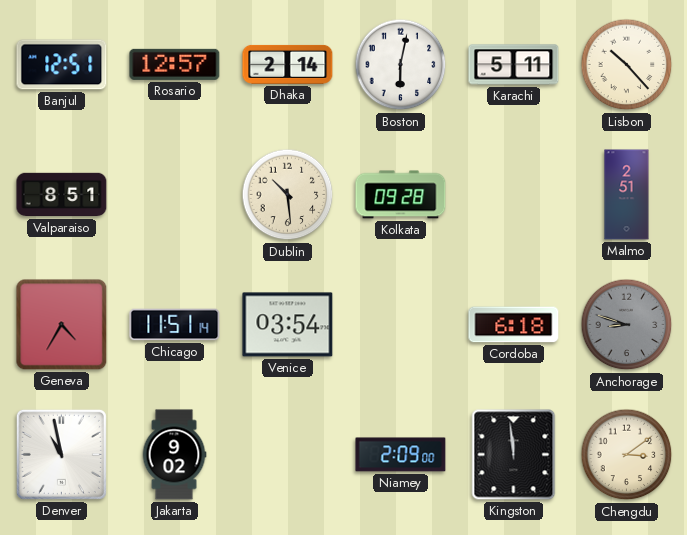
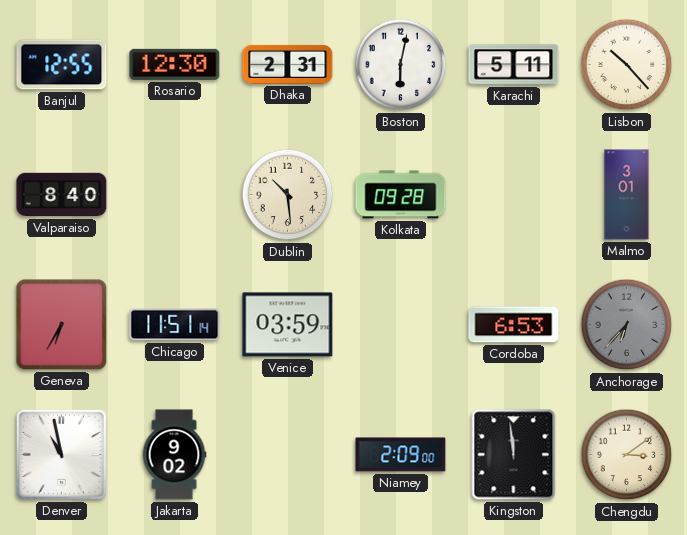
Banjul: 12:51 -> 12:55
Rosario: 12:57 -> 12:30
Dhaka: 2:14 -> 2:31
Valparaiso: 8:51 -> 8:40
Malmo: 2:51 -> 3:01
Geneva: 4:35 -> 6:35
Venice: 03:54 -> 03:59
Cordoba: 6:18 -> 6:53
Anchorage: 8:48 -> 6:37
